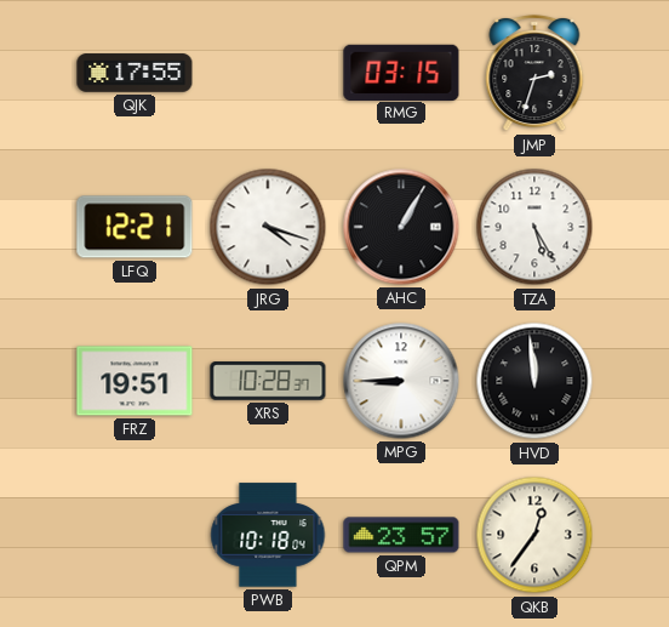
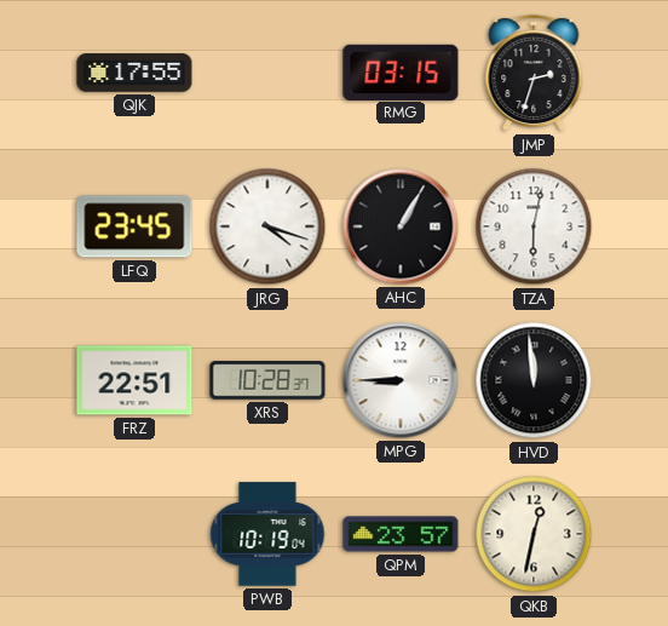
LFQ: 12:21 -> 23:45
TZA: 5:25 -> 6:02
FRZ: 19:51 -> 22:51
PWB: 10:18 -> 10:19
QKB: 12:36 -> 12:32
